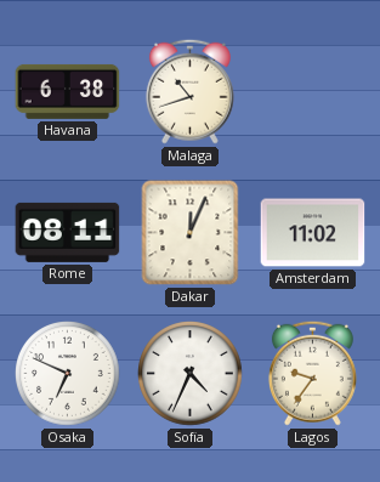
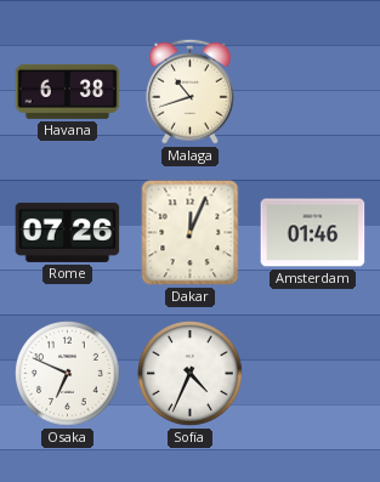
Rome: 08:11 -> 07:26
Amsterdam: 11:02 -> 01:46
Lagos: 9:36 -> none
